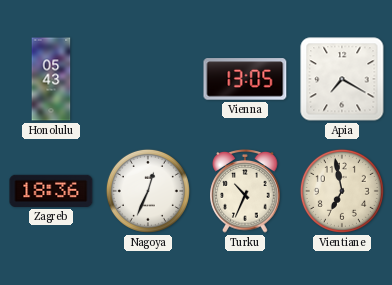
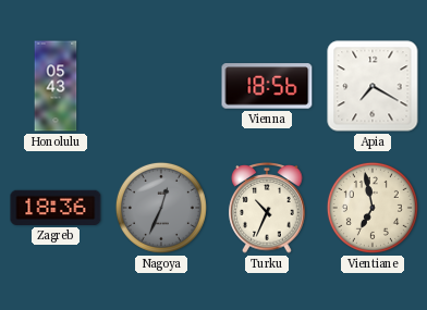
Vienna: 13:05 -> 18:56
Nagoya dial: white -> grey
